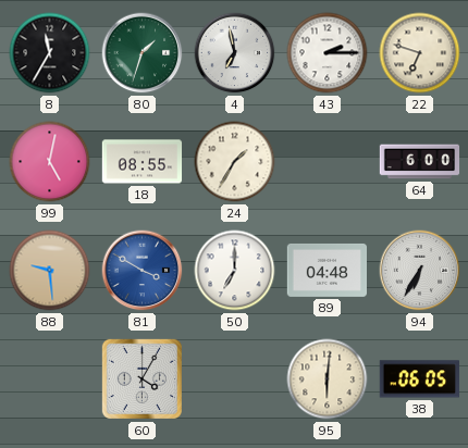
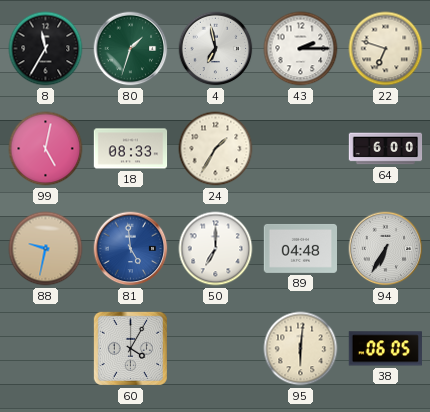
18: 08:55 -> 08:33
88: 9:29 -> 9:32
81: 3:50 -> 4:59
